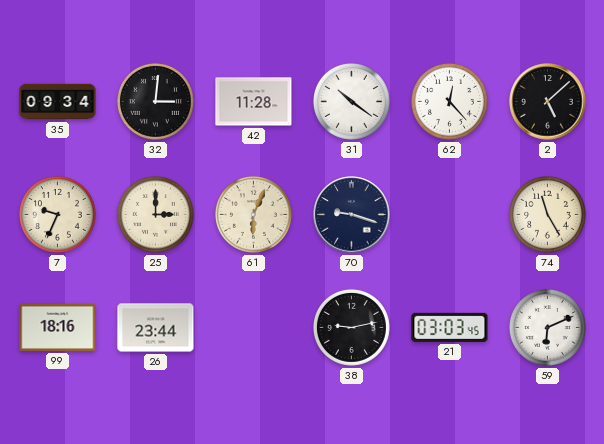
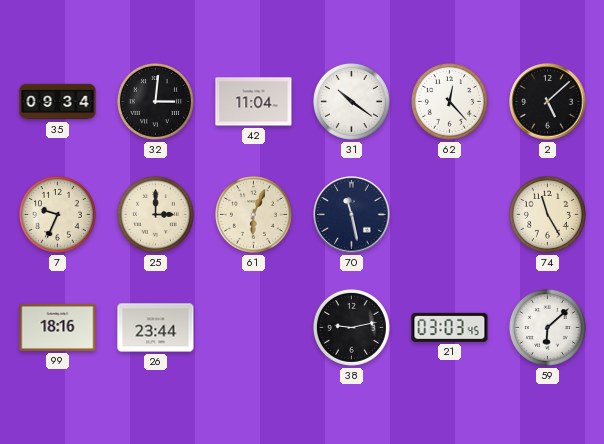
42: 11:28 -> 11:04
70: 9:18 -> 11:28
59: 6:11 -> 6:08
